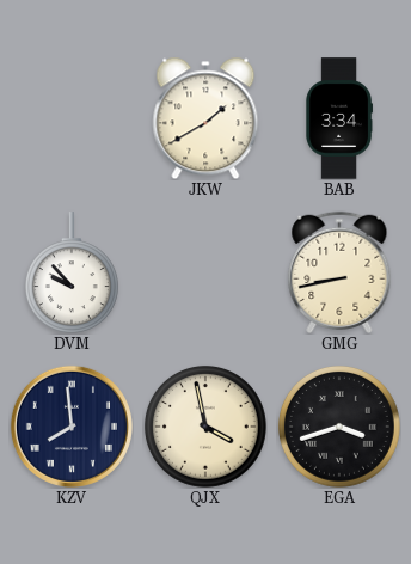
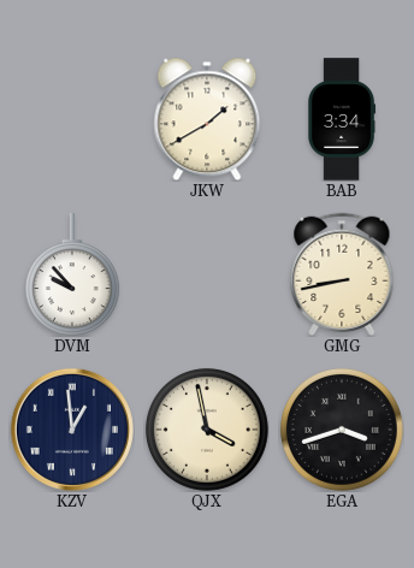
KZV: 7:59 -> 12:59
